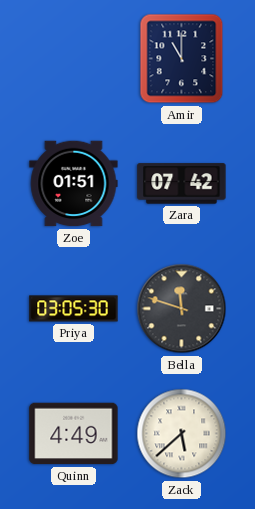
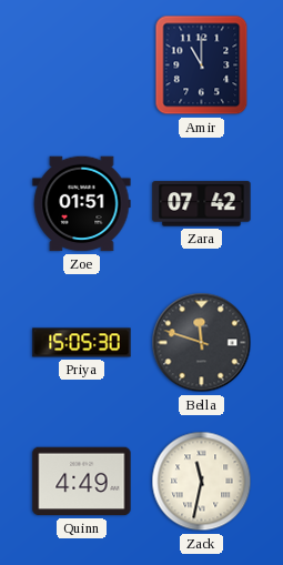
Priya: 03:05 -> 15:05
Zack: 5:38 -> 11:32
